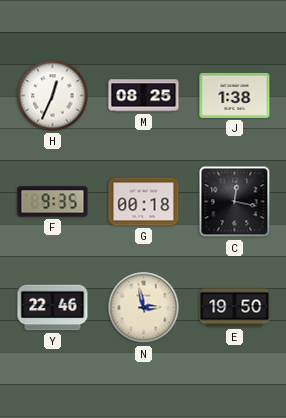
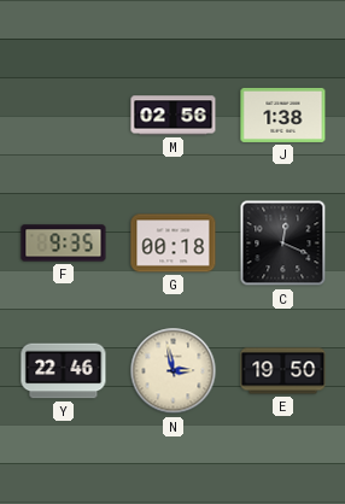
H: 12:34 -> none
M: 08:25 -> 02:56
C: 12:17 -> 12:19
